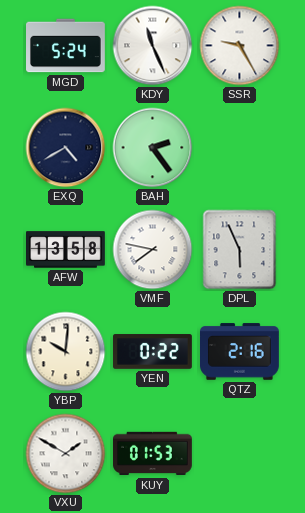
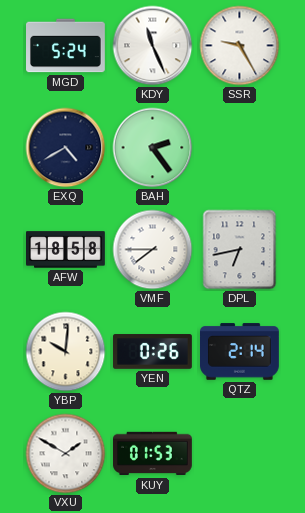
AFW: 13:58 -> 18:58
VMF: 7:47 -> 7:45
DPL: 5:56 -> 6:43
YEN: 0:22 -> 0:26
QTZ: 2:16 -> 2:14
